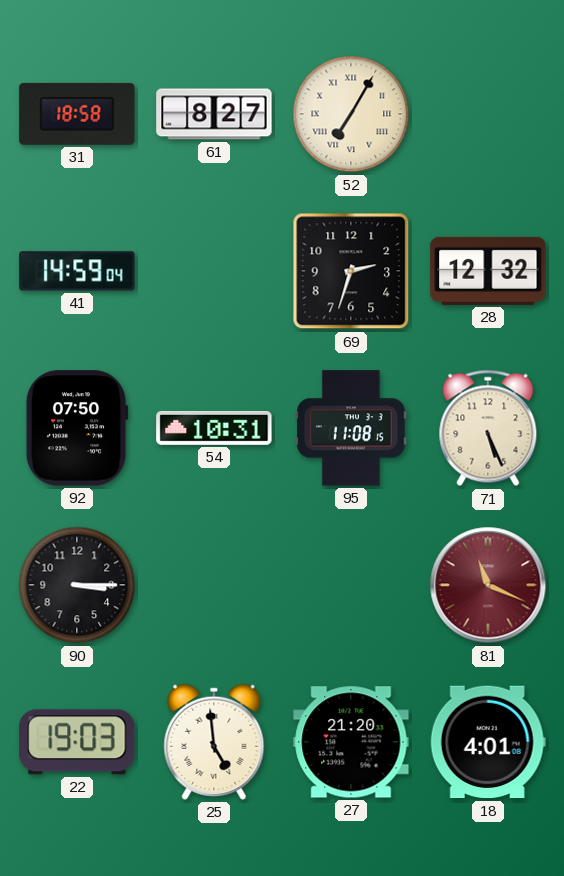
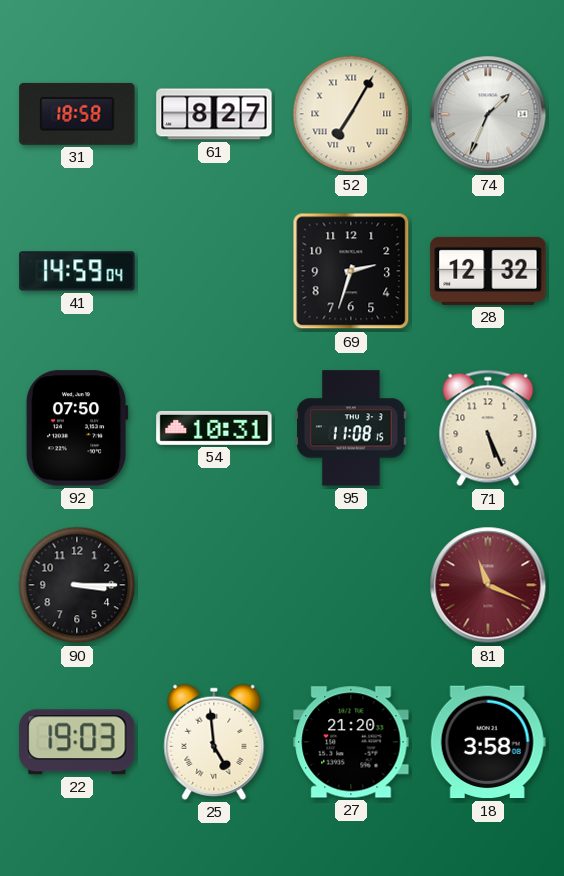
74: none -> 1:34
18: 4:01 -> 3:58
